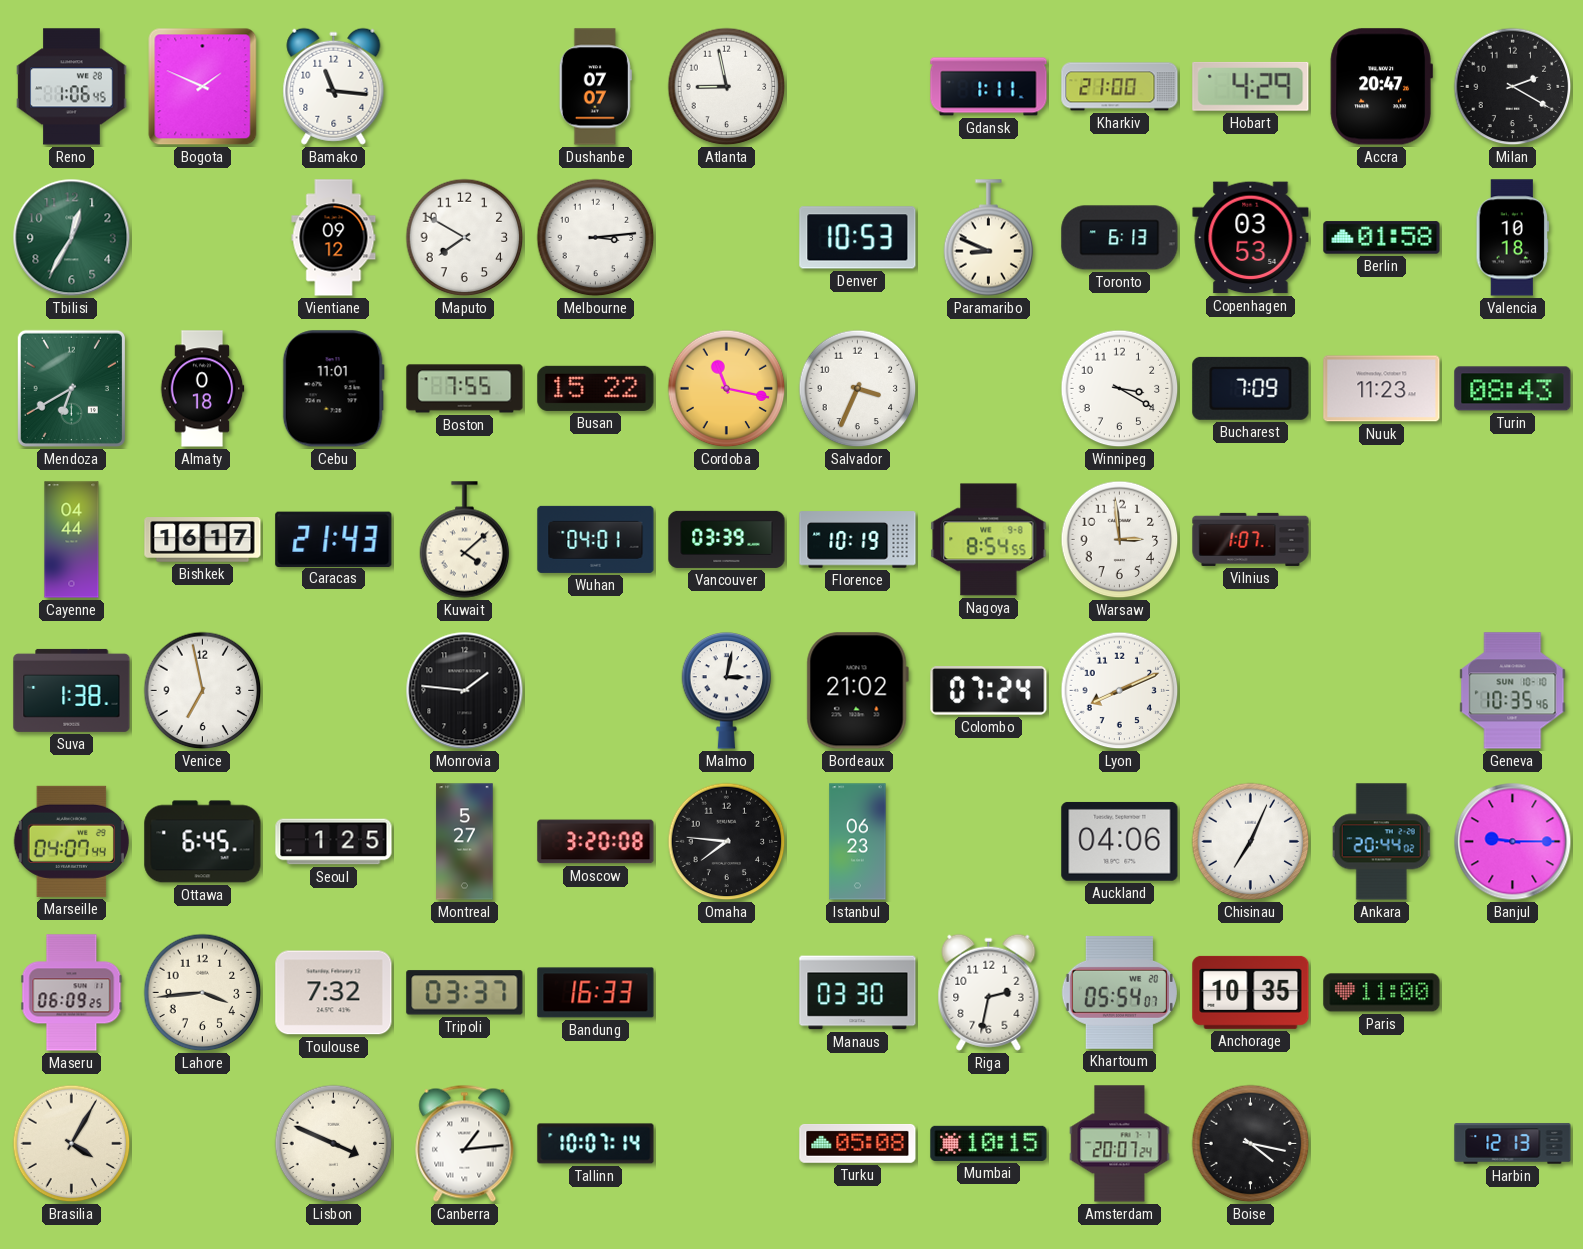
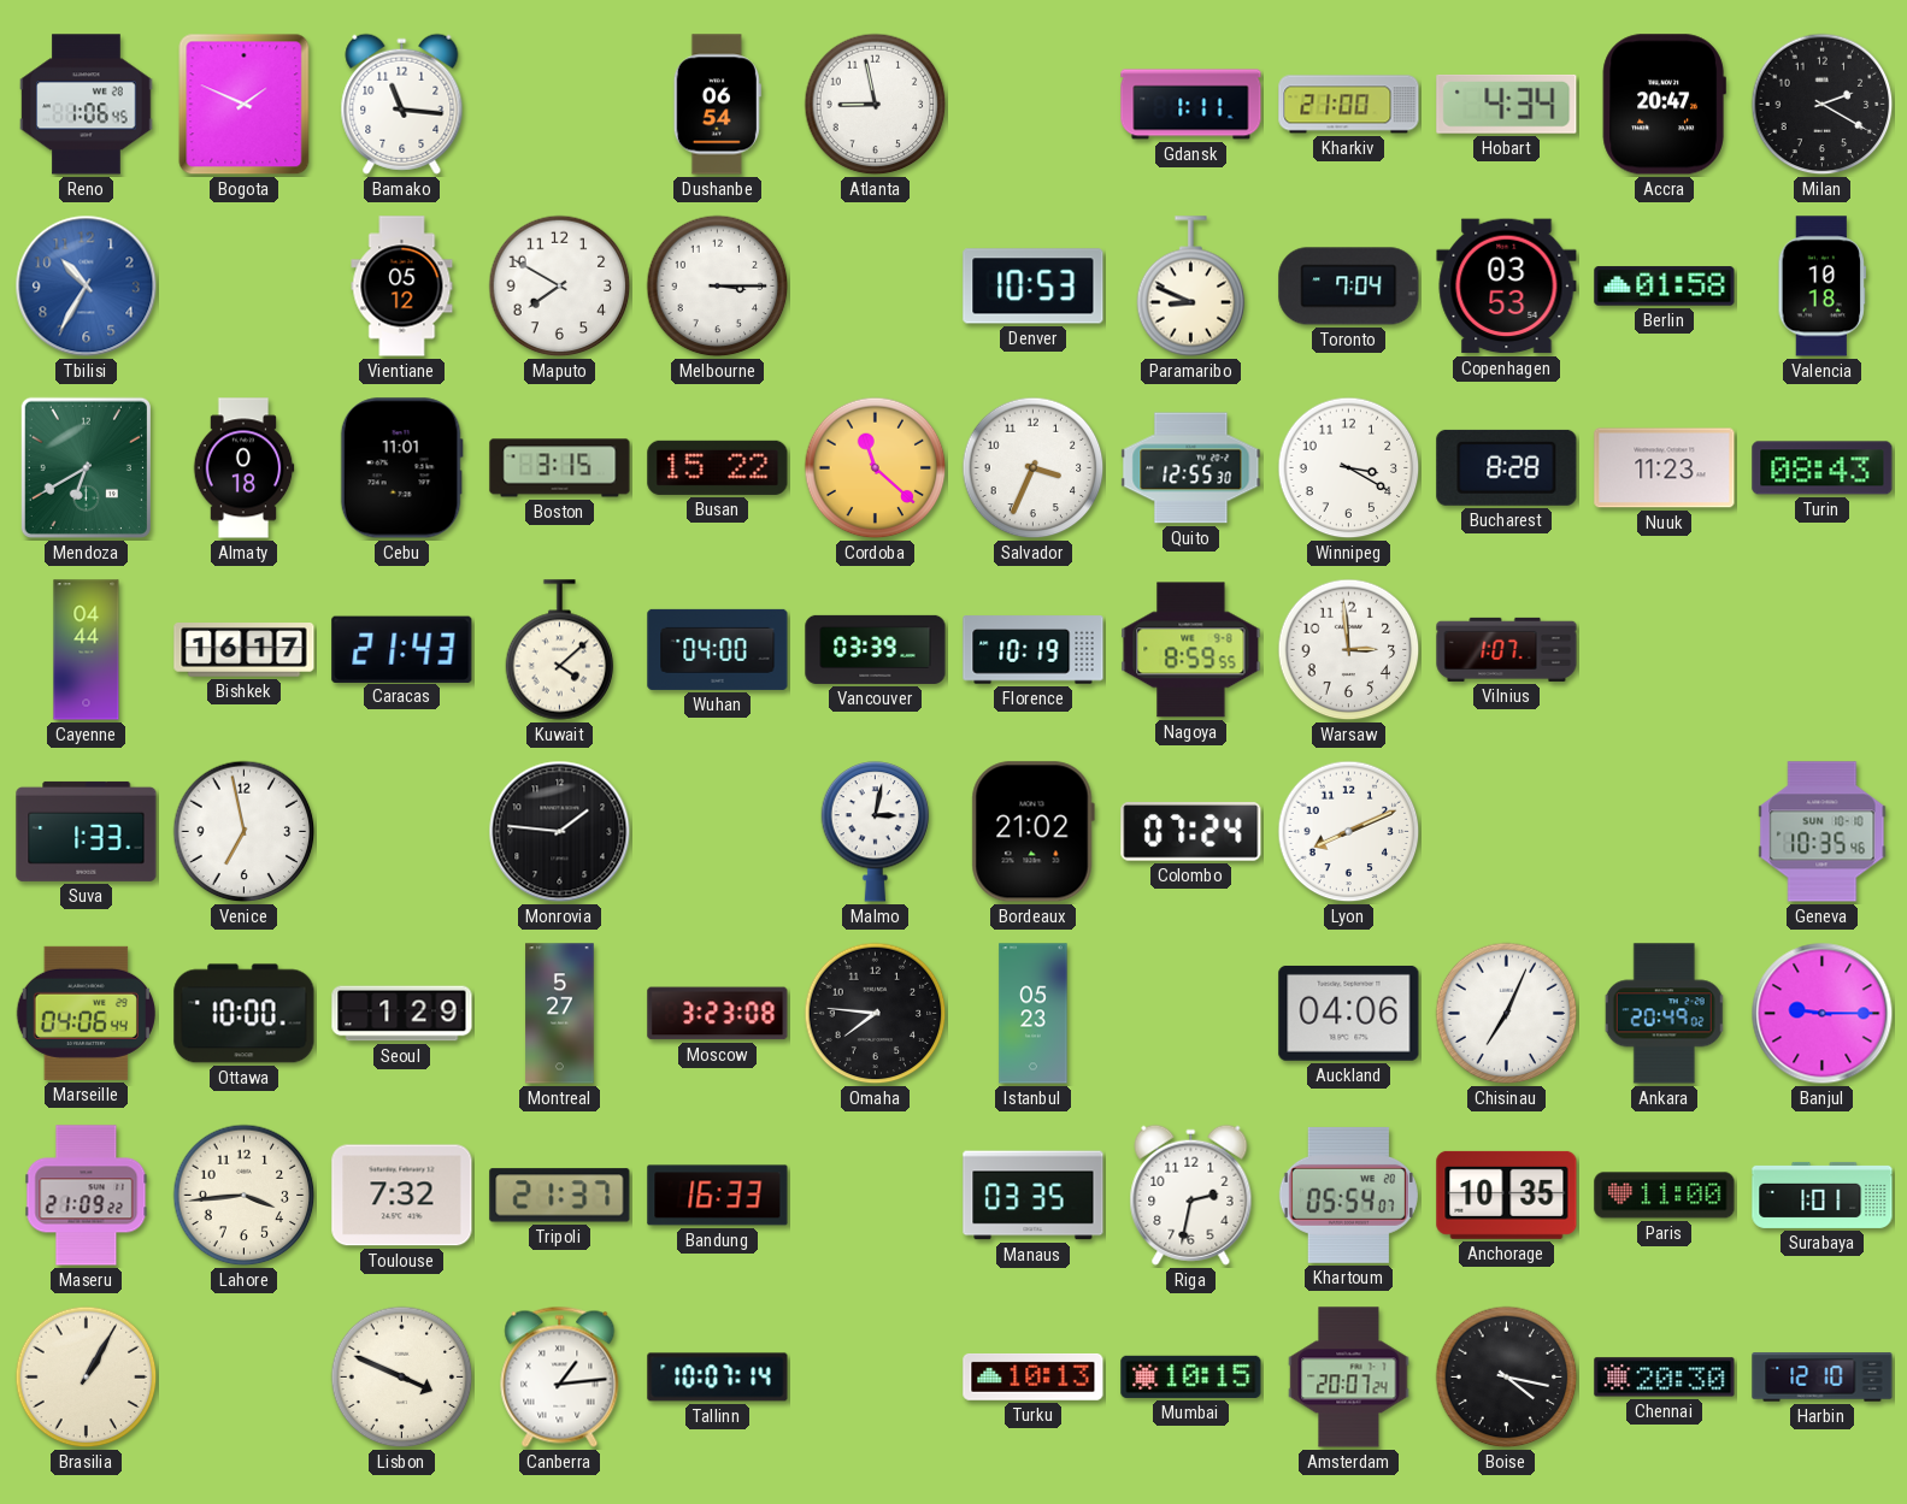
Dushanbe: 07:07 -> 06:54
Hobart: 4:29 -> 4:34
Tbilisi: 12:35 -> 10:35
Tbilisi dial: green -> blue
Vientiane: 09:12 -> 05:12
Melbourne: 3:14 -> 3:15
Toronto: 6:13 -> 7:04
Boston: 7:55 -> 3:15
Cordoba: 11:17 -> 11:22
Quito: none -> 12:55
Bucharest: 7:09 -> 8:28
Wuhan: 04:01 -> 04:00
Nagoya: 8:54 -> 8:59
Suva: 1:38 -> 1:33
Marseille: 04:07 -> 04:06
Ottawa: 6:45 -> 10:00
Seoul: 1:25 -> 1:29
Moscow: 3:20 -> 3:23
Istanbul: 06:23 -> 05:23
Ankara: 20:44 -> 20:49
Maseru: 06:09 -> 21:09
Tripoli: 03:37 -> 21:37
Manaus: 03:30 -> 03:35
Surabaya: none -> 1:01
Brasilia: 4:05 -> 1:05
Turku: 05:08 -> 10:13
Chennai: none -> 20:30
Harbin: 12:13 -> 12:10
